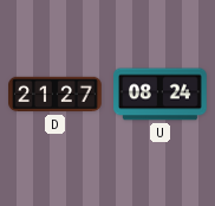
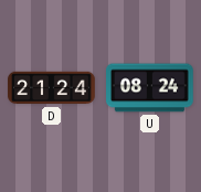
D: 21:27 -> 21:24
